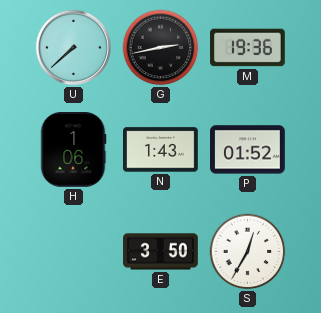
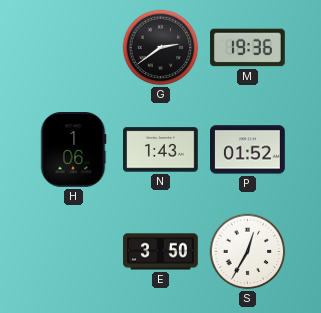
U: 7:38 -> none
G: 2:43 -> 2:39
